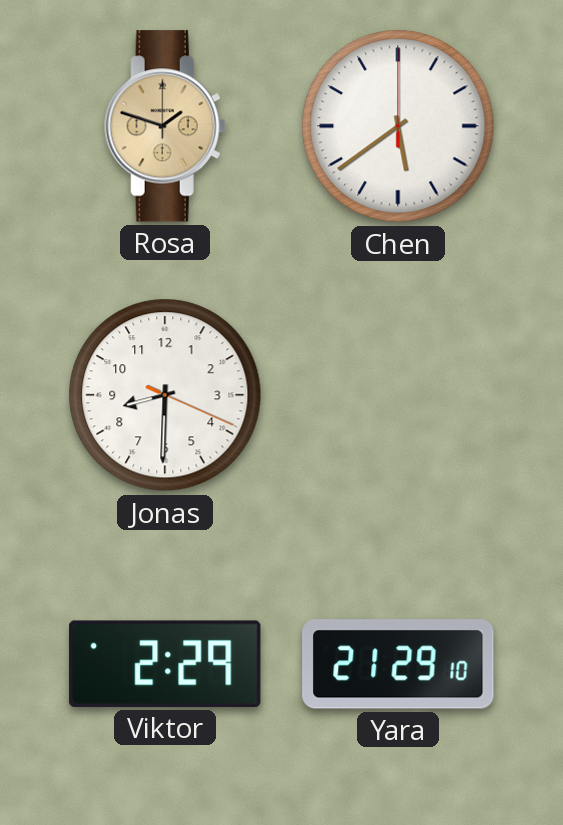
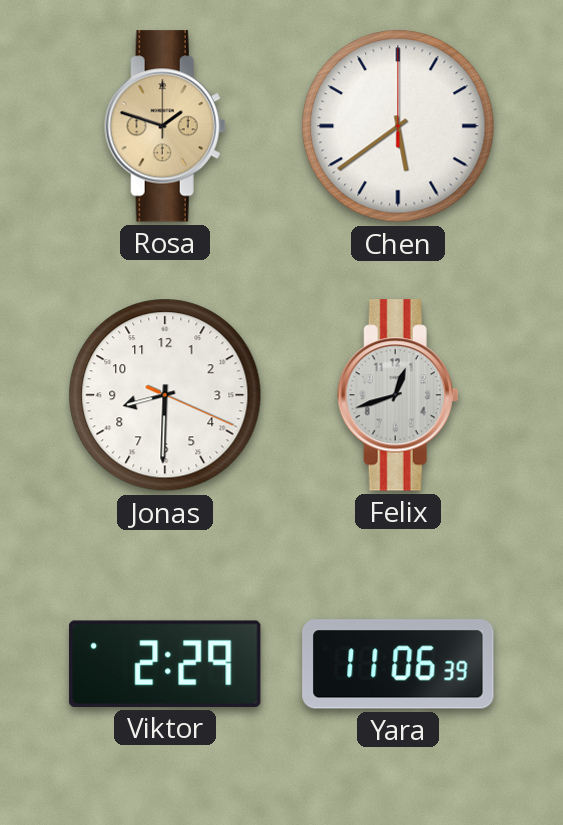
Felix: none -> 12:42
Yara: 21:29 -> 11:06
